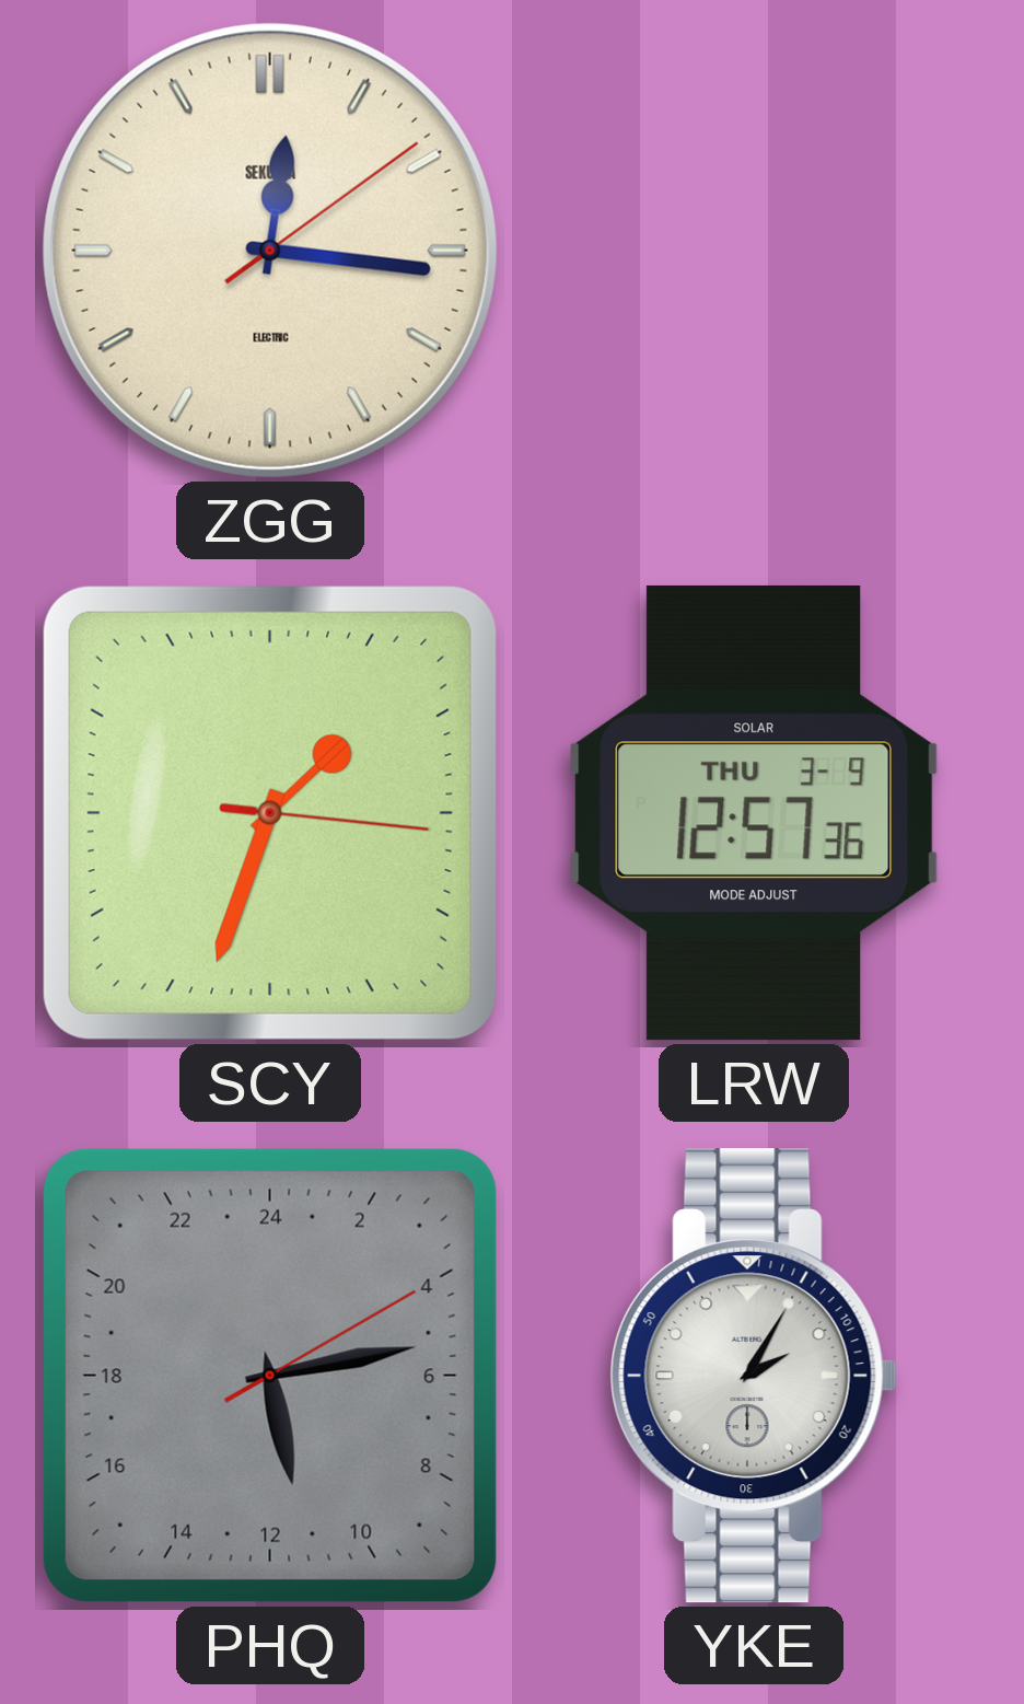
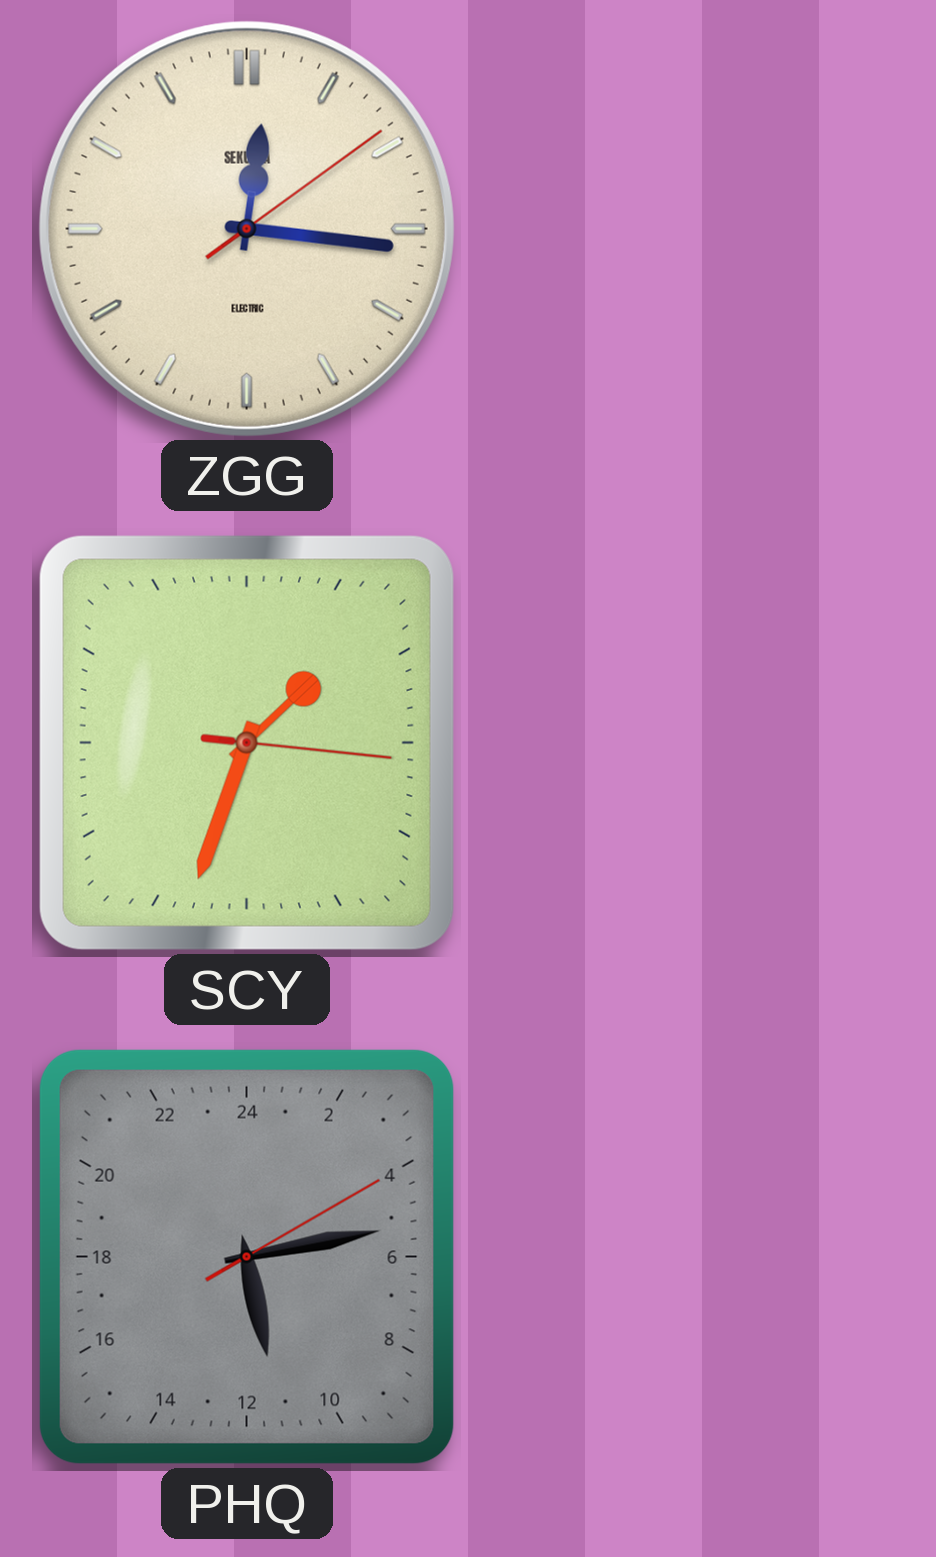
LRW: 12:57 -> none
YKE: 2:05 -> none
